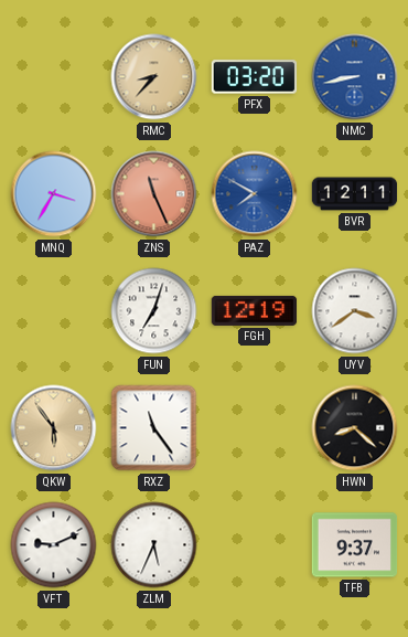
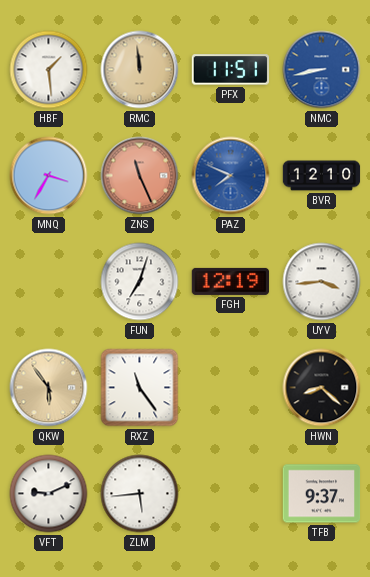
HBF: none -> 1:29
RMC: 8:37 -> 11:59
PFX: 03:20 -> 11:51
PAZ: 7:50 -> 7:49
BVR: 12:11 -> 12:10
UYV: 3:39 -> 3:44
ZLM: 5:34 -> 5:44
